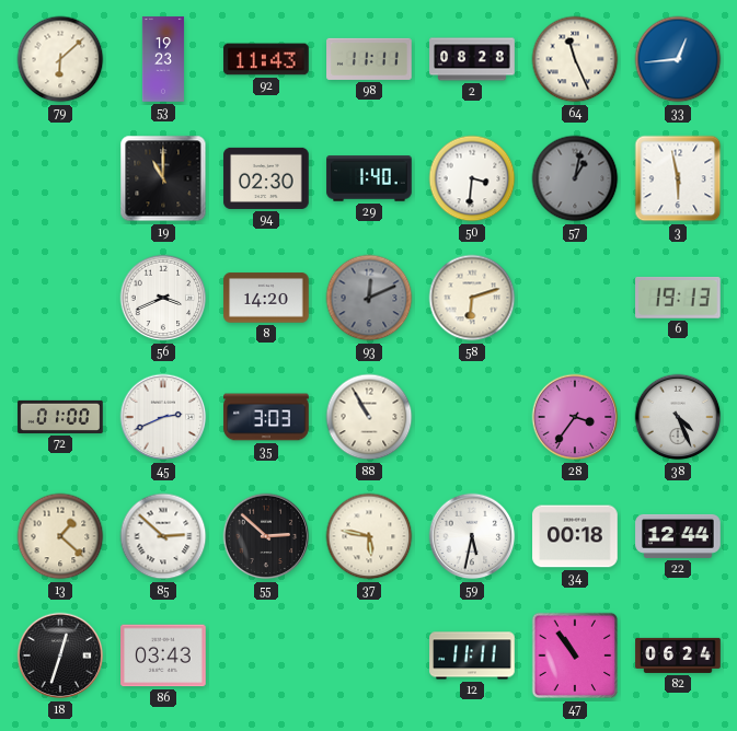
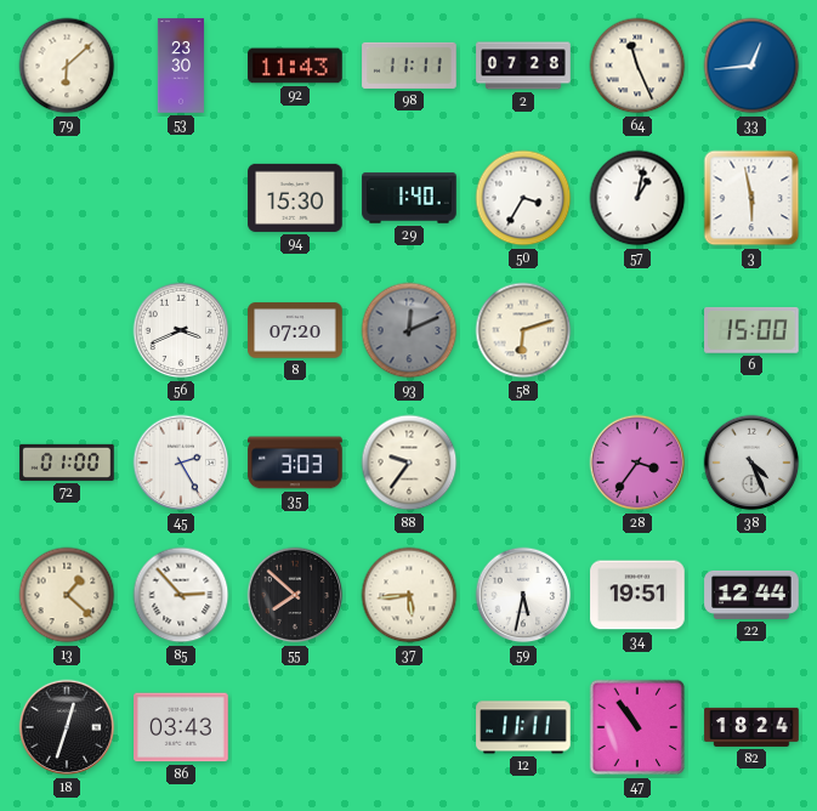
53: 19:23 -> 23:30
2: 08:28 -> 07:28
19: 11:00 -> none
94: 02:30 -> 15:30
50: 3:31 -> 3:35
57 dial: grey -> white
8: 14:20 -> 07:20
6: 19:13 -> 15:00
45: 2:41 -> 2:25
88: 10:55 -> 9:36
85: 2:52 -> 2:53
55: 2:52 -> 7:52
37: 5:47 -> 5:44
34: 00:18 -> 19:51
82: 06:24 -> 18:24
